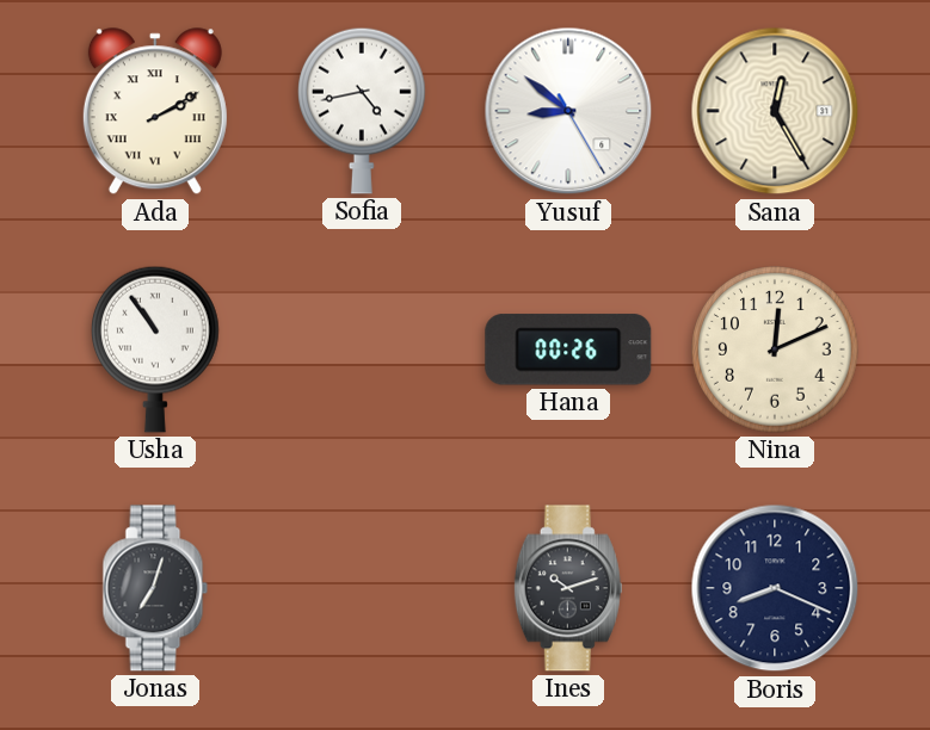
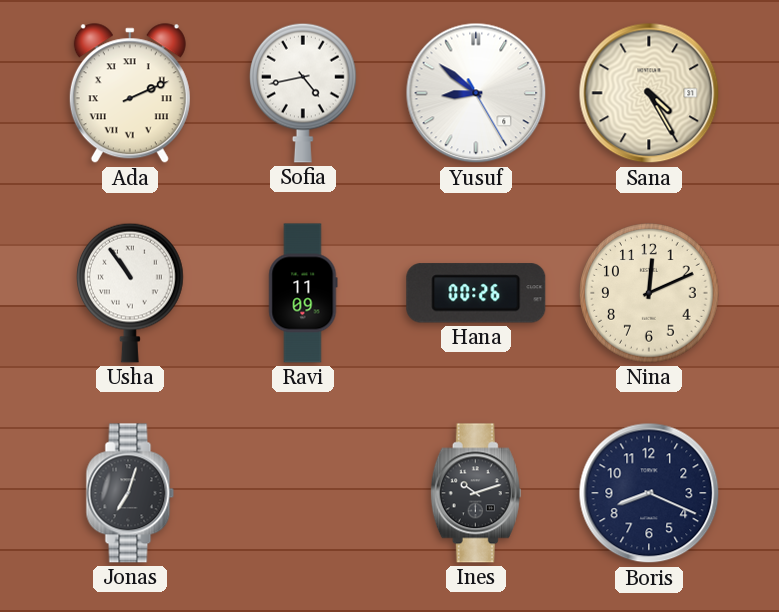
Ada: 2:10 -> 2:11
Sana: 12:25 -> 4:25
Ravi: none -> 11:09
